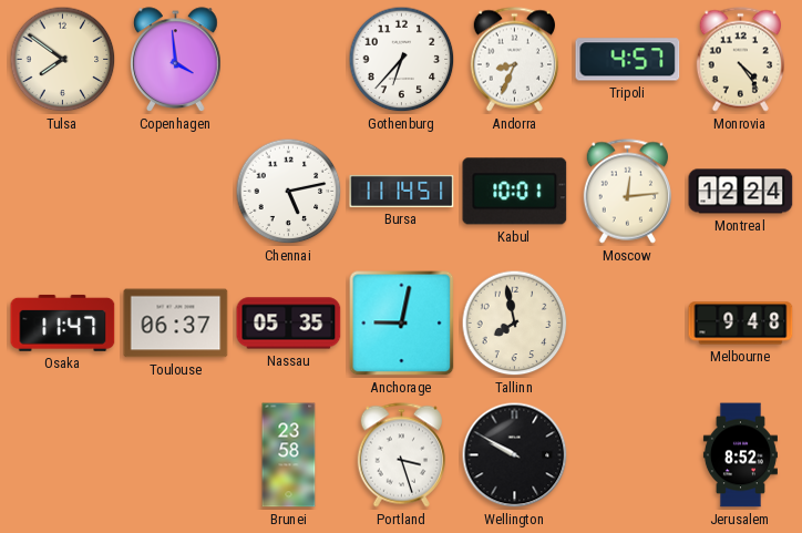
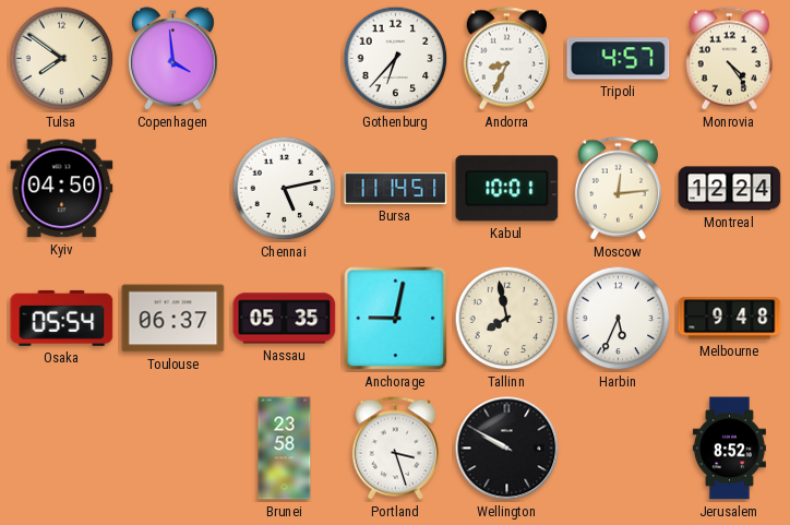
Kyiv: none -> 04:50
Osaka: 11:47 -> 05:54
Harbin: none -> 5:34
